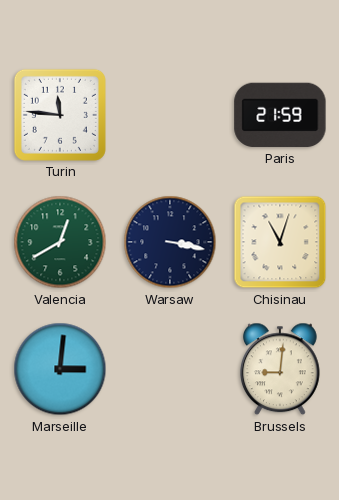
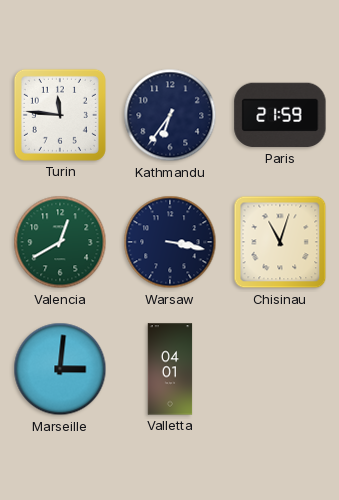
Kathmandu: none -> 6:36
Valletta: none -> 04:01
Brussels: 9:01 -> none
